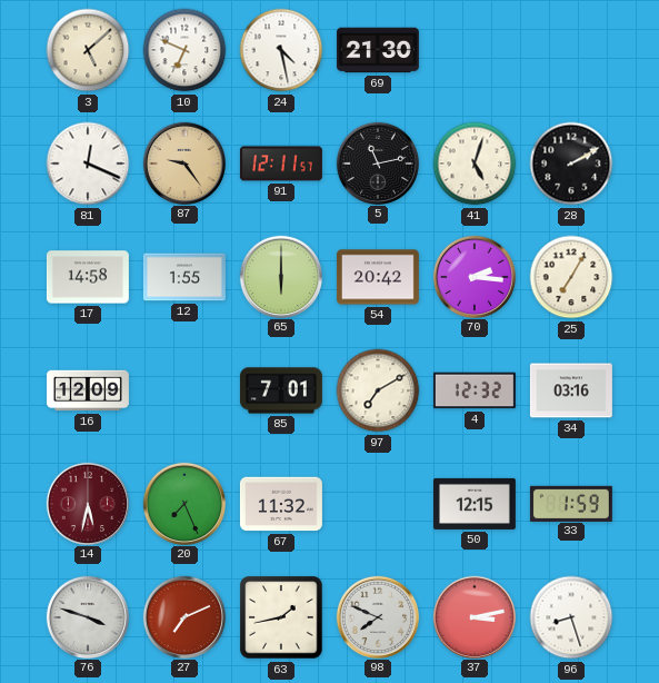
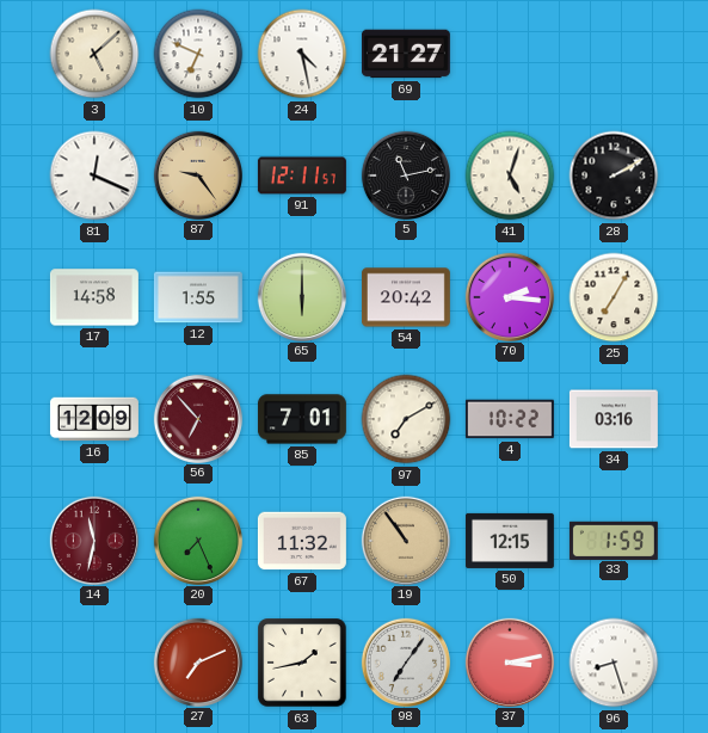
69: 21:30 -> 21:27
56: none -> 6:53
4: 12:32 -> 10:22
14: 5:32 -> 11:32
19: none -> 10:54
76: 3:48 -> none
98: 7:49 -> 7:06
